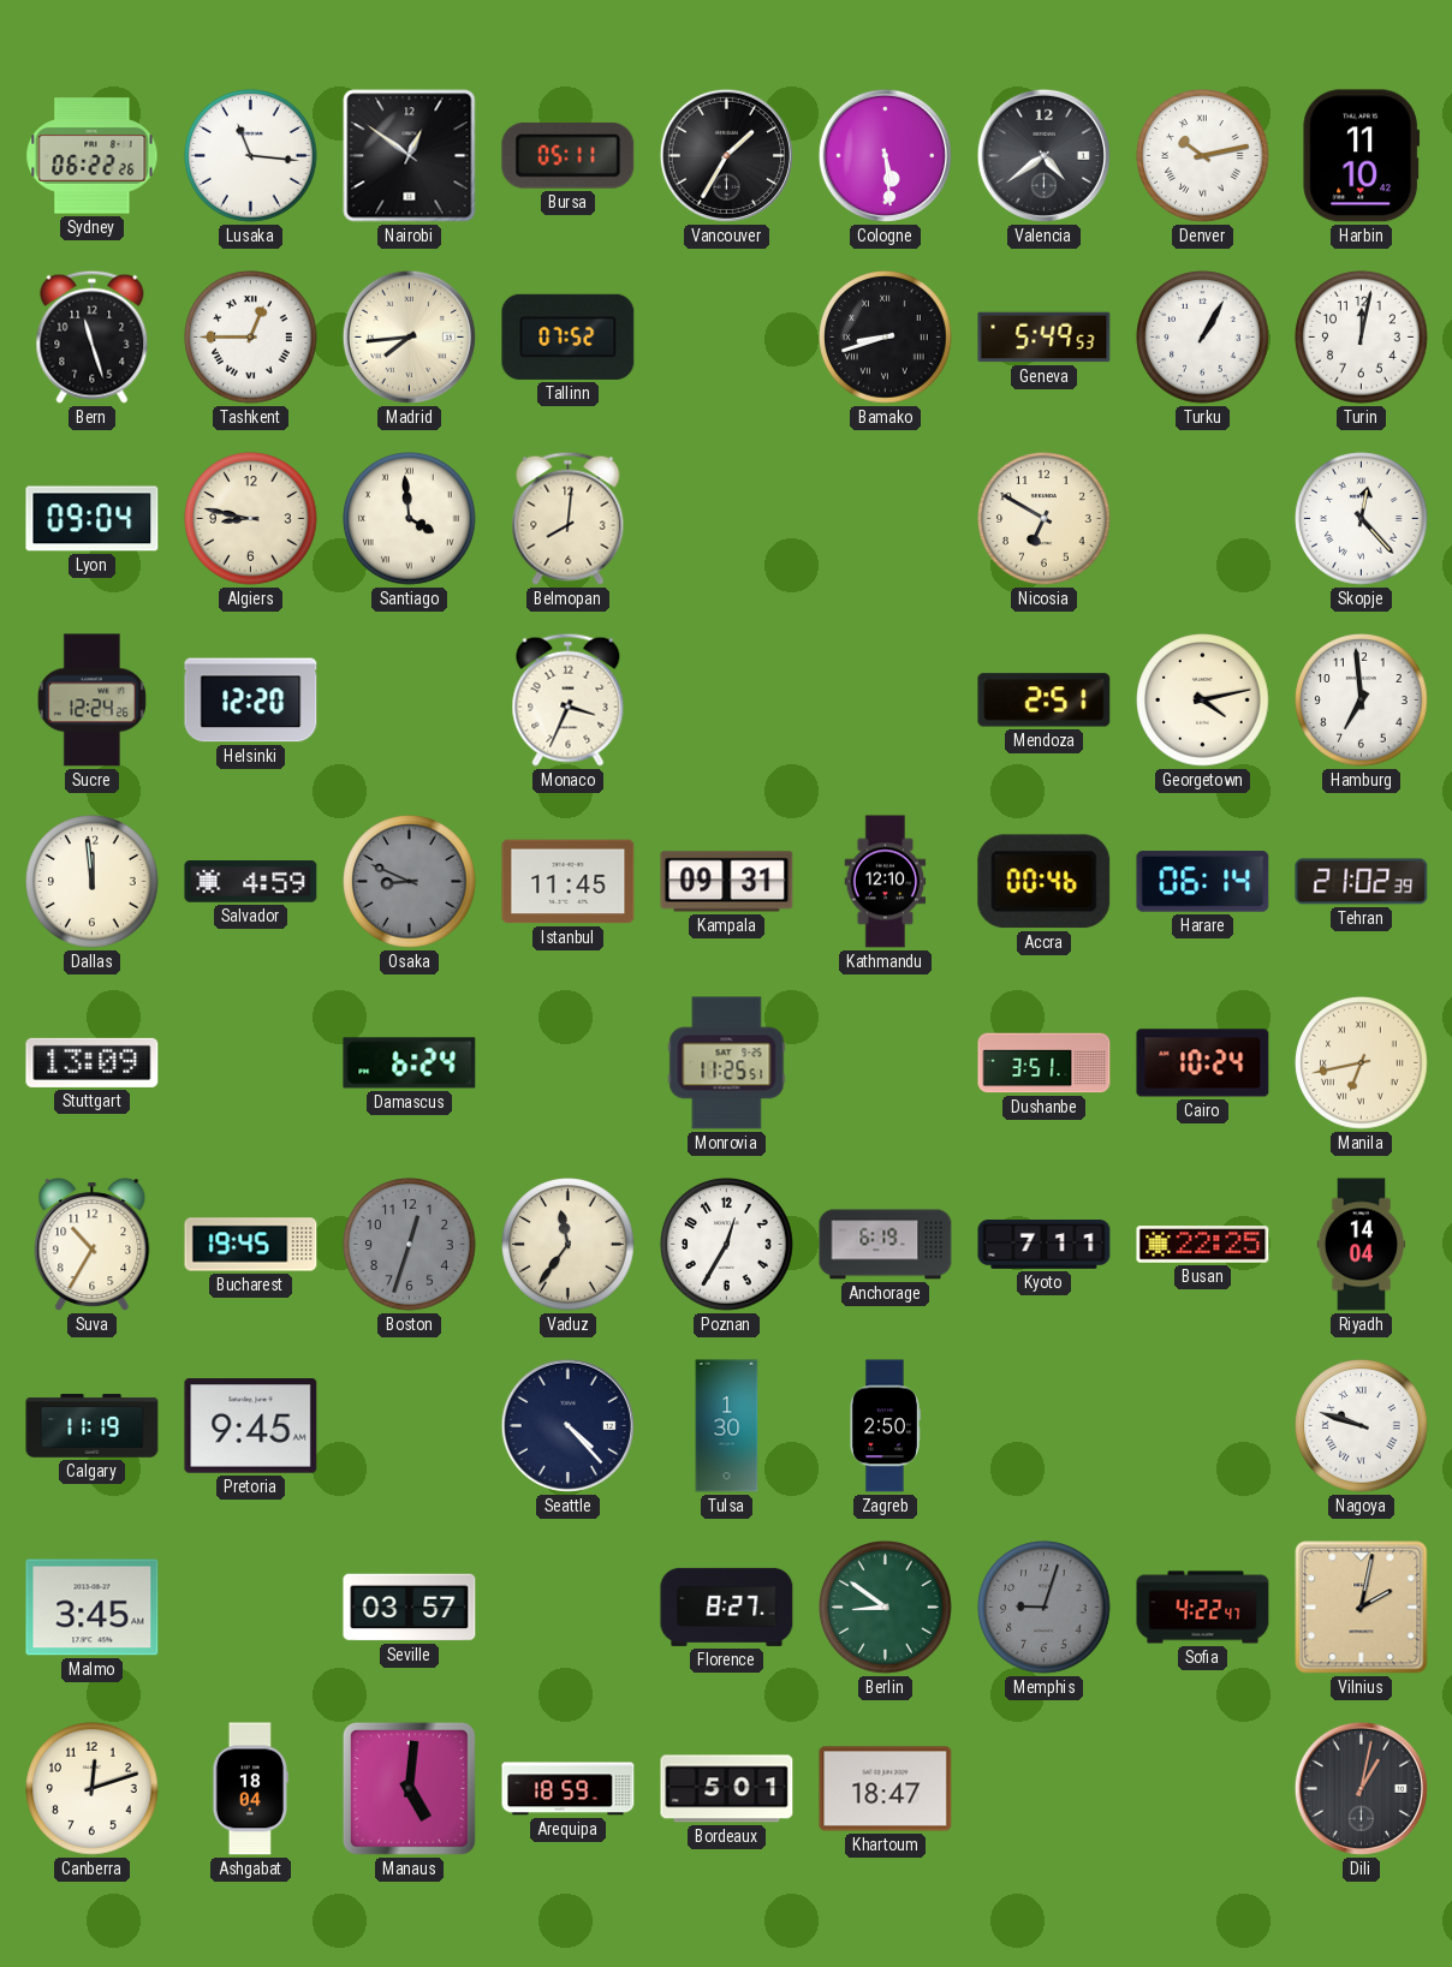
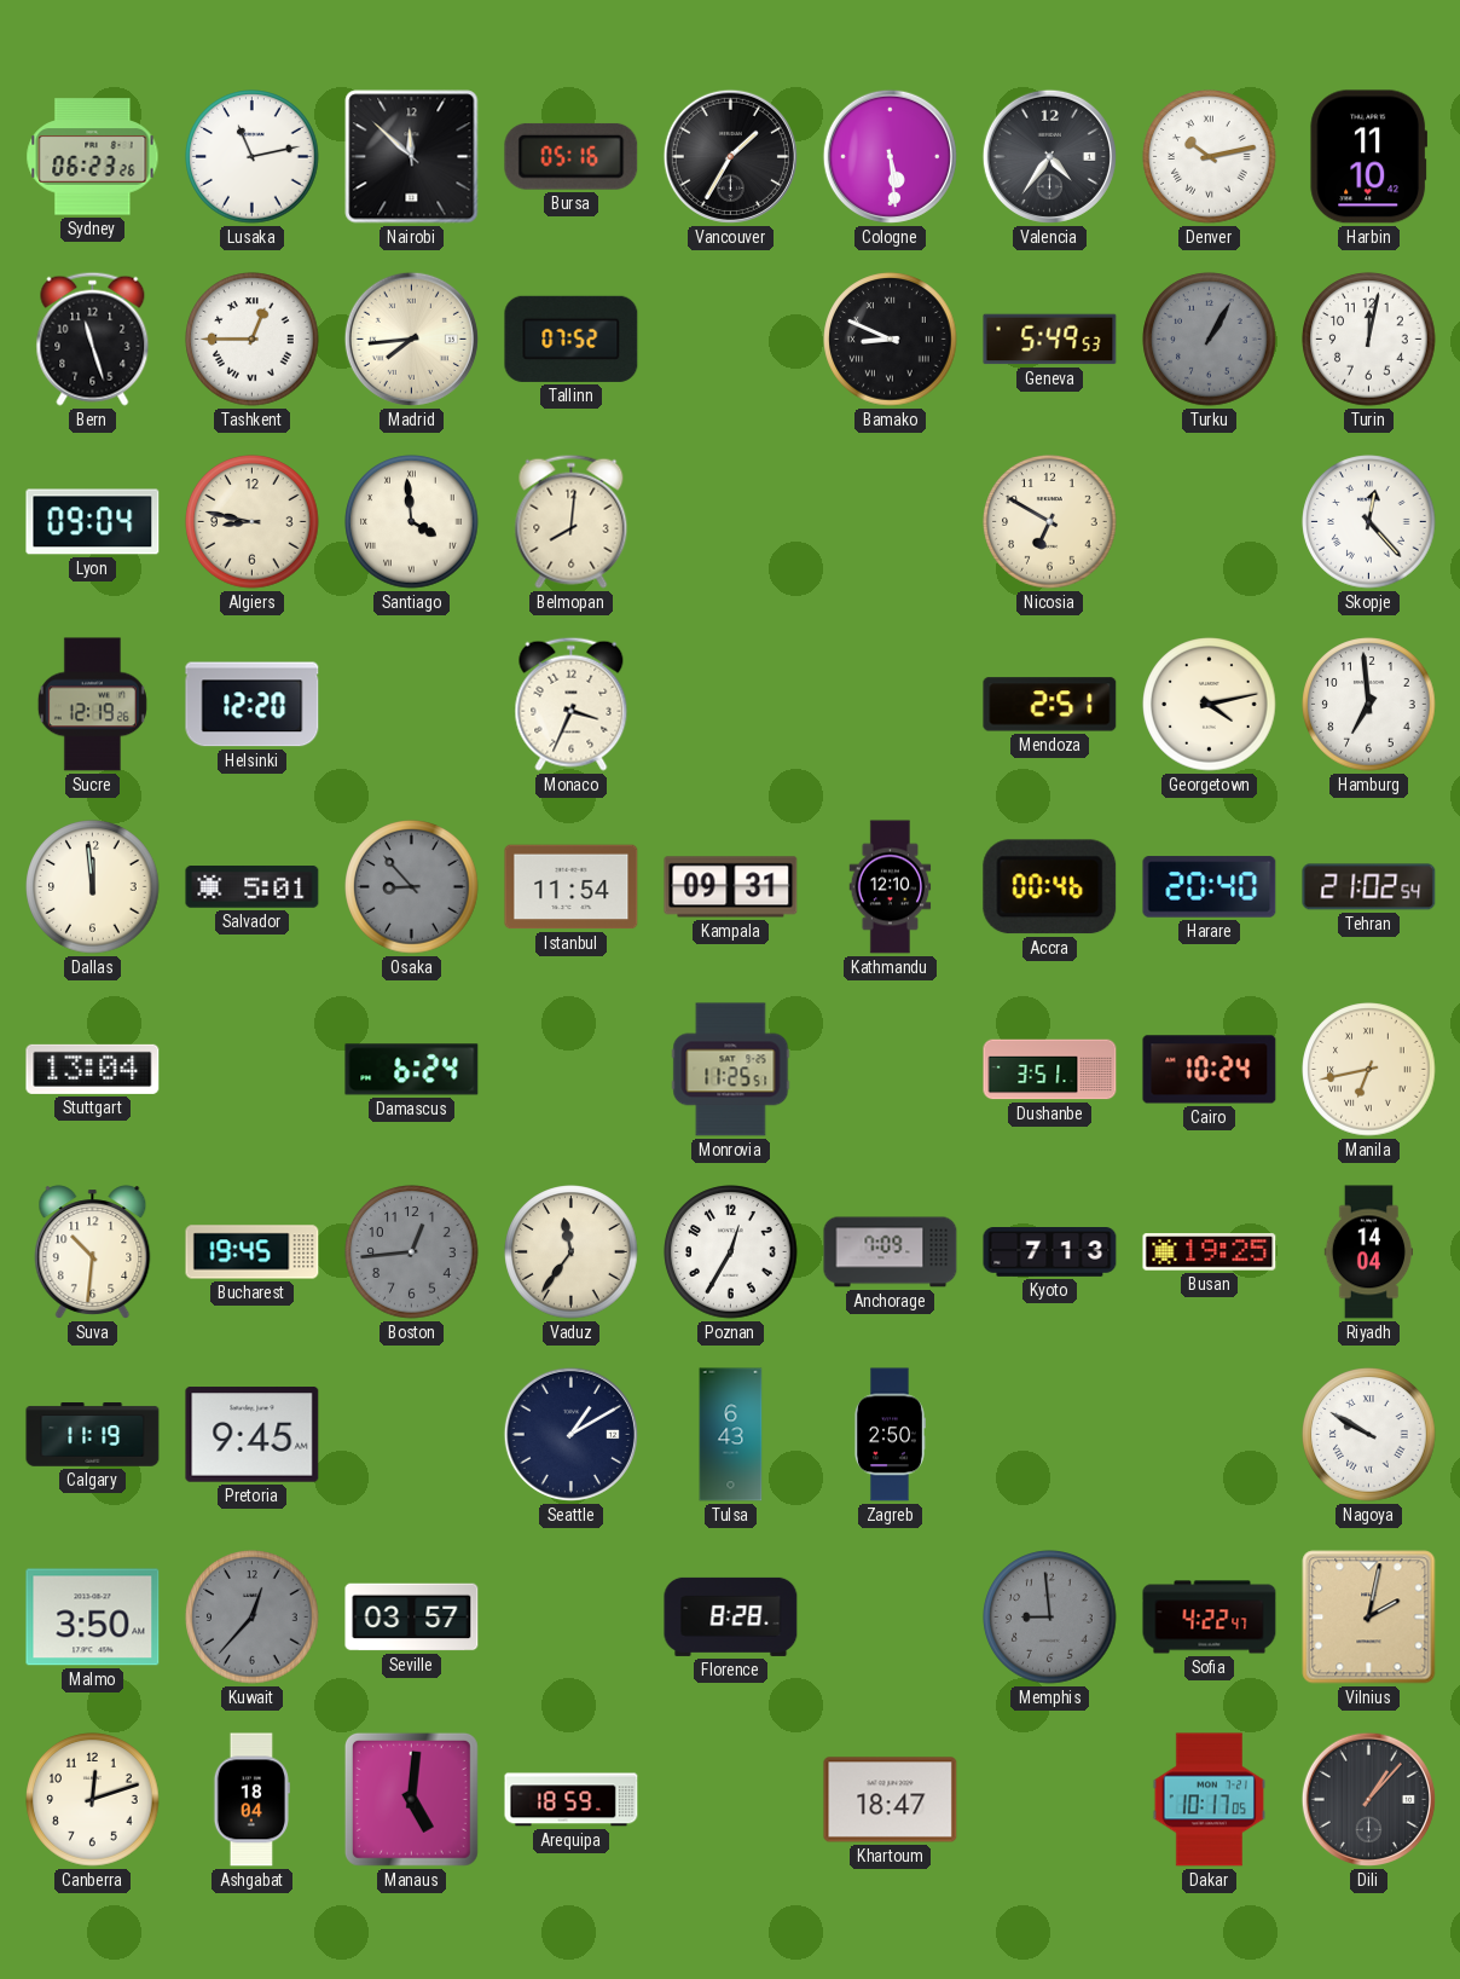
Sydney: 06:22 -> 06:23
Lusaka: 11:16 -> 11:13
Nairobi: 12:51 -> 11:52
Bursa: 05:11 -> 05:16
Valencia: 4:39 -> 4:36
Bamako: 8:42 -> 8:49
Turku dial: white -> grey
Sucre: 12:24 -> 12:19
Salvador: 4:59 -> 5:01
Osaka: 8:49 -> 8:53
Istanbul: 11:45 -> 11:54
Harare: 06:14 -> 20:40
Tehran: 21:02:39 -> 21:02:54
Stuttgart: 13:09 -> 13:04
Suva: 10:35 -> 10:31
Boston: 12:33 -> 12:44
Anchorage: 6:19 -> 7:09
Kyoto: 7:11 -> 7:13
Busan: 22:25 -> 19:25
Seattle: 4:23 -> 1:10
Tulsa: 1:30 -> 6:43
Nagoya: 9:48 -> 9:50
Malmo: 3:45 -> 3:50
Kuwait: none -> 12:37
Florence: 8:27 -> 8:28
Berlin: 8:51 -> none
Memphis: 9:03 -> 8:59
Bordeaux: 5:01 -> none
Dakar: none -> 10:17
Dili: 1:02 -> 1:07
